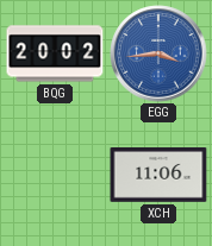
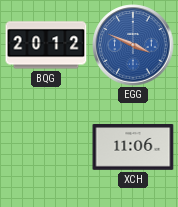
BQG: 20:02 -> 20:12
EGG: 3:44 -> 3:49
